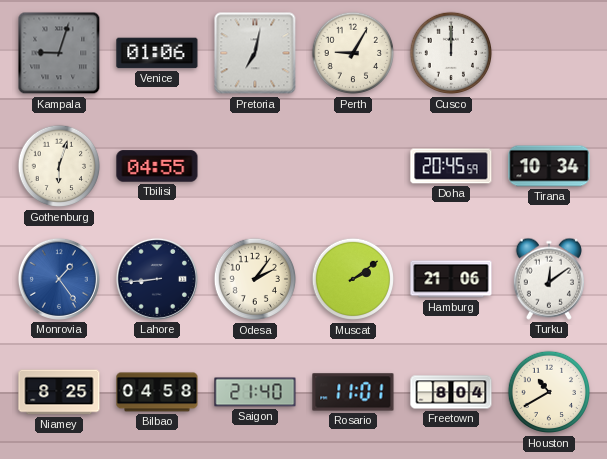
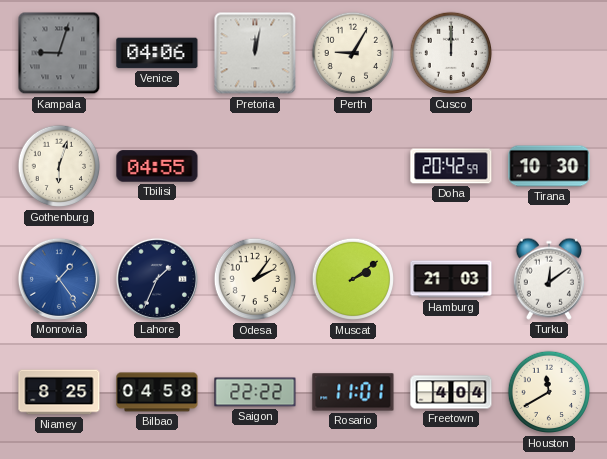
Venice: 01:06 -> 04:06
Pretoria: 7:02 -> 12:02
Doha: 20:45 -> 20:42
Tirana: 10:34 -> 10:30
Lahore: 8:44 -> 1:34
Hamburg: 21:06 -> 21:03
Saigon: 21:40 -> 22:22
Freetown: 8:04 -> 4:04
Houston: 10:40 -> 11:40
